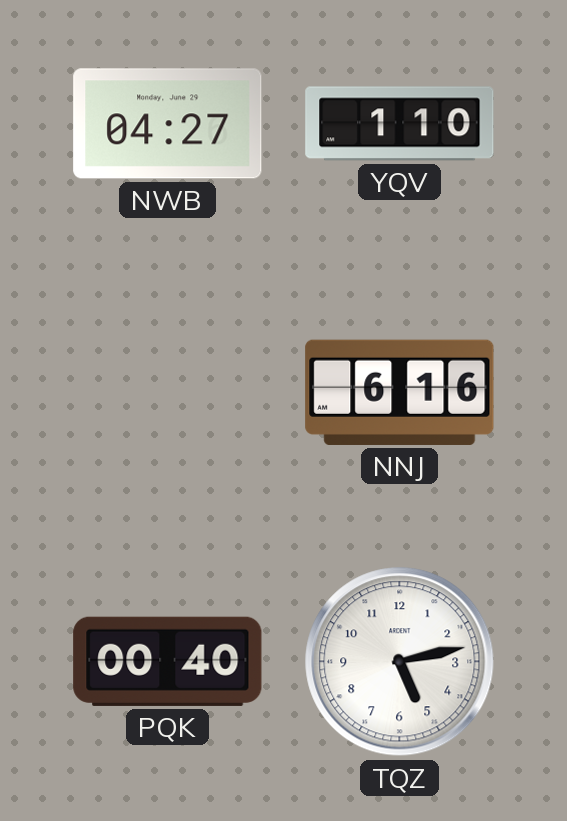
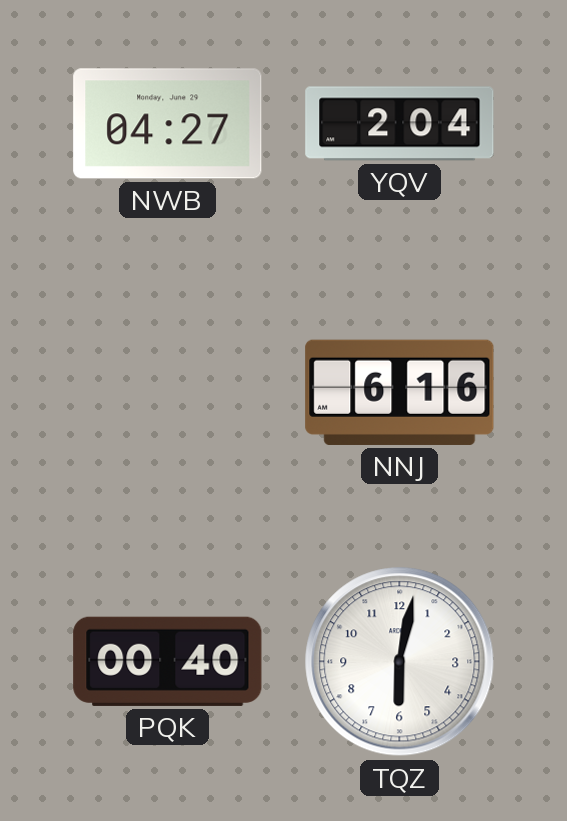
YQV: 1:10 -> 2:04
TQZ: 5:13 -> 6:02
